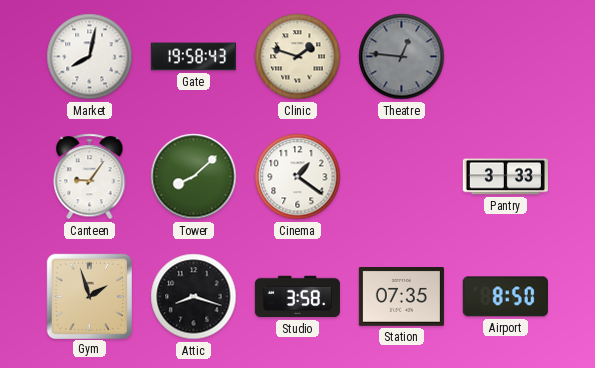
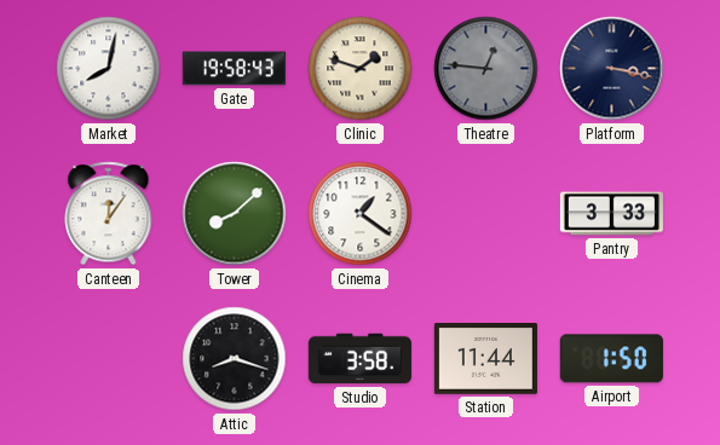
Platform: none -> 3:17
Canteen: 9:06 -> 12:06
Gym: 1:57 -> none
Station: 07:35 -> 11:44
Airport: 8:50 -> 1:50
